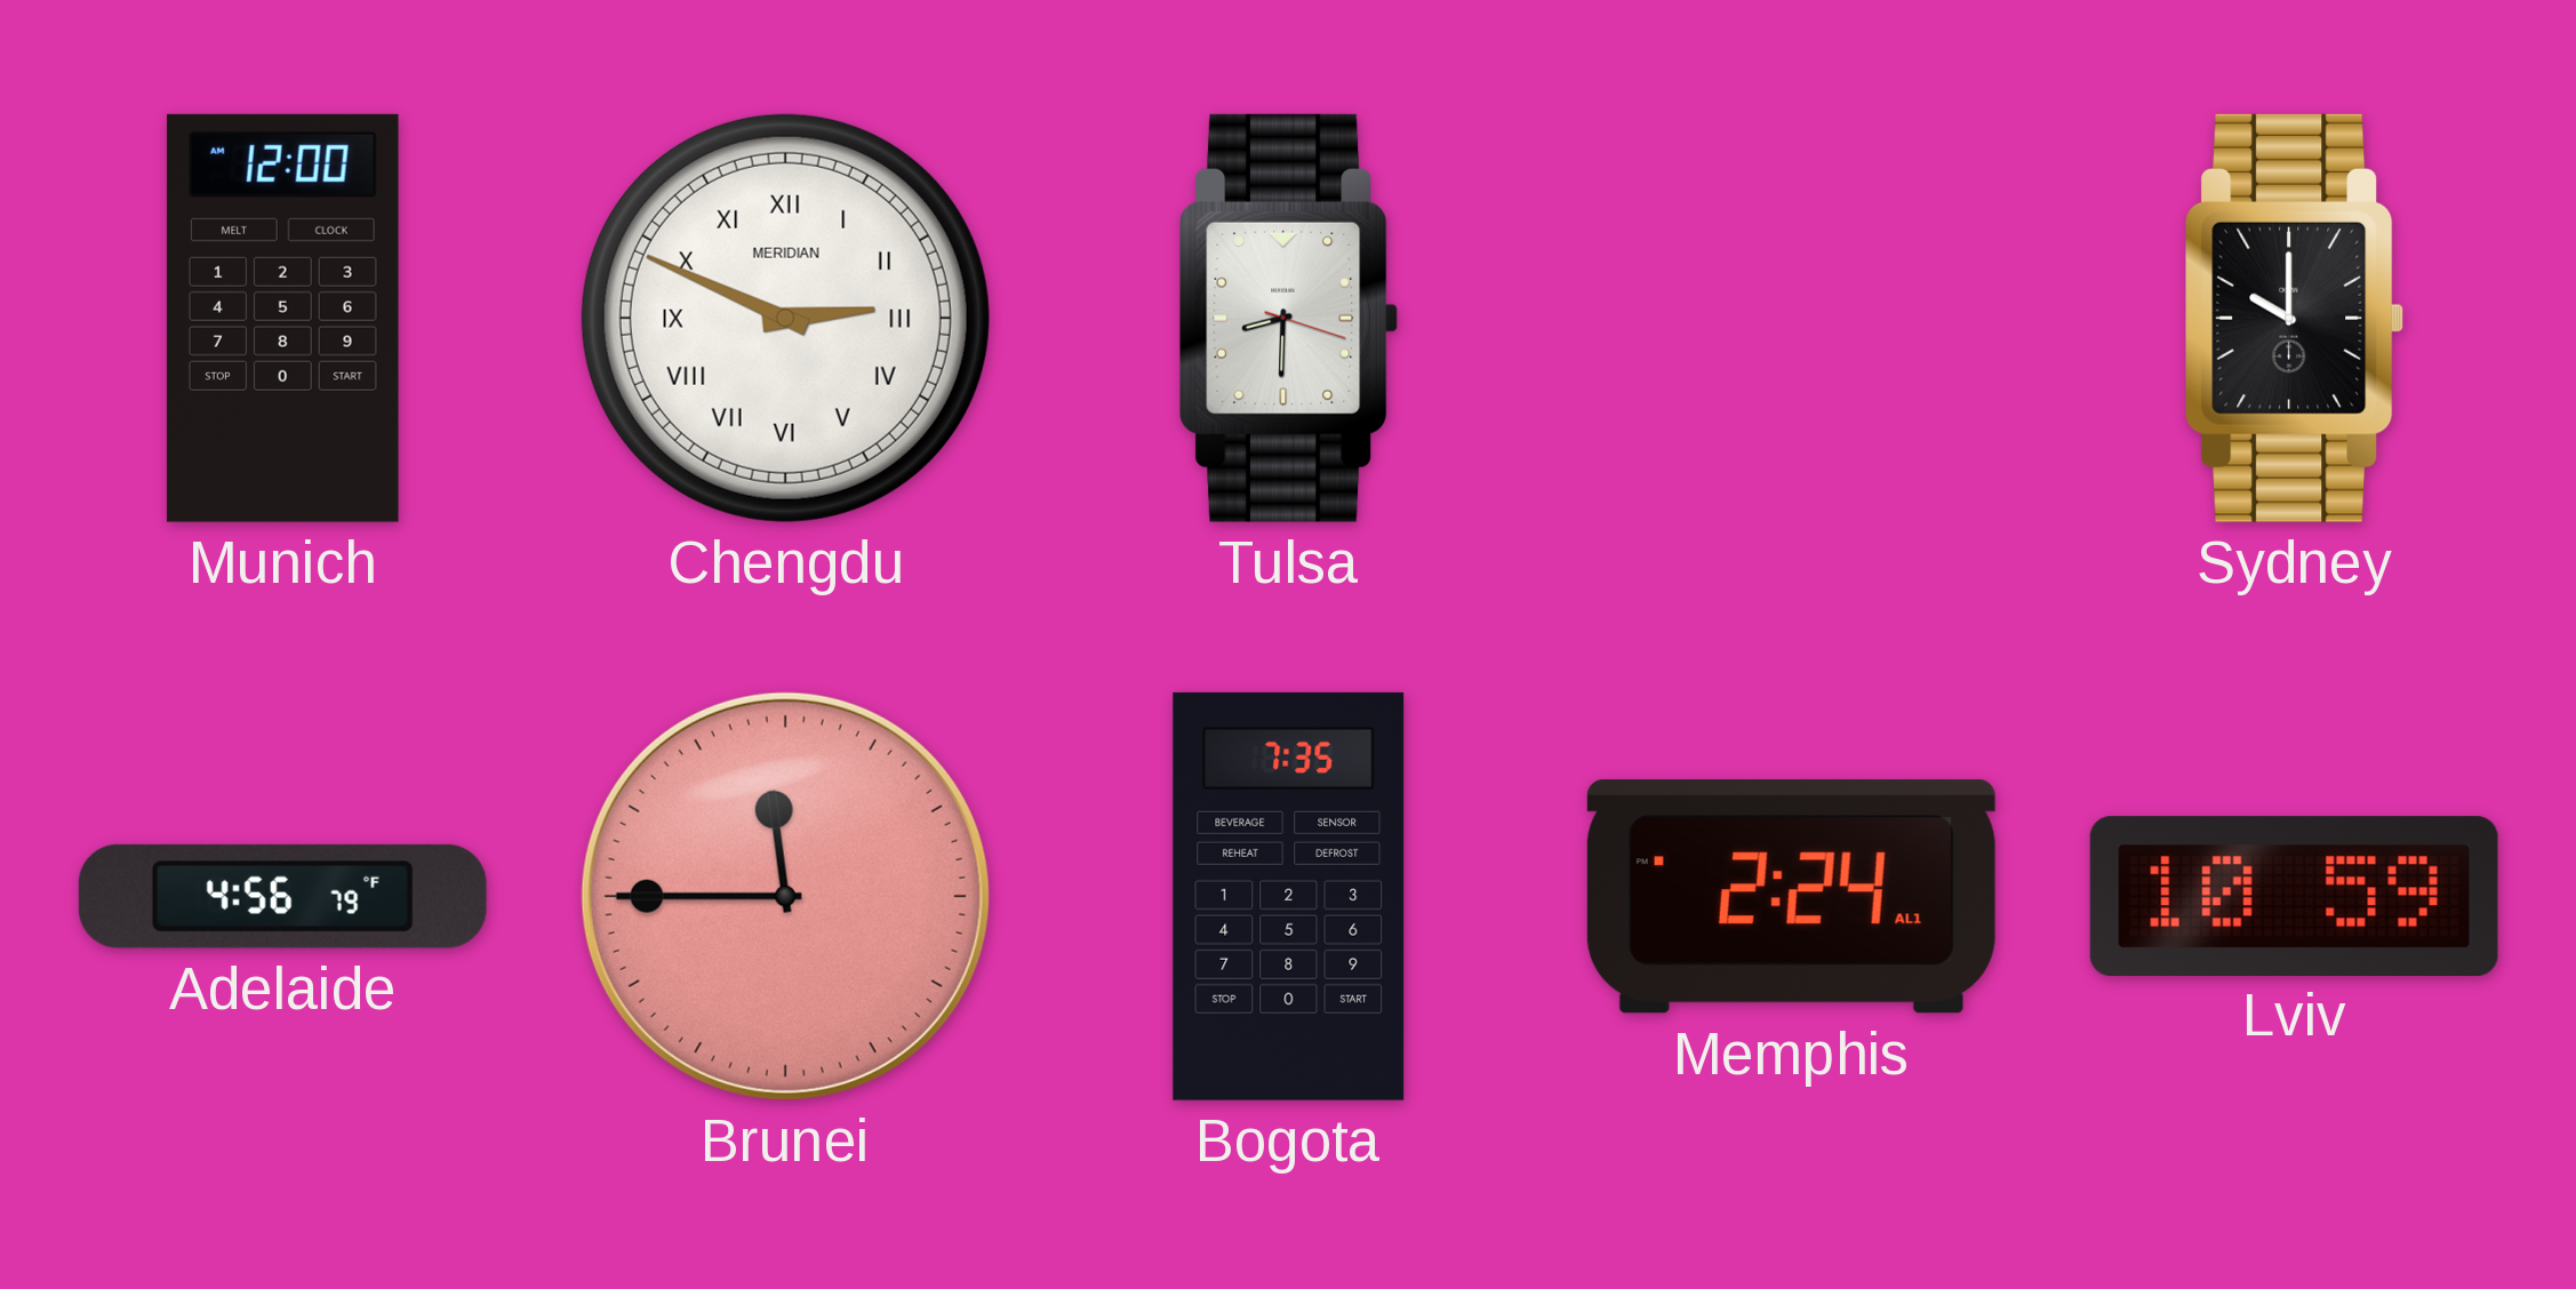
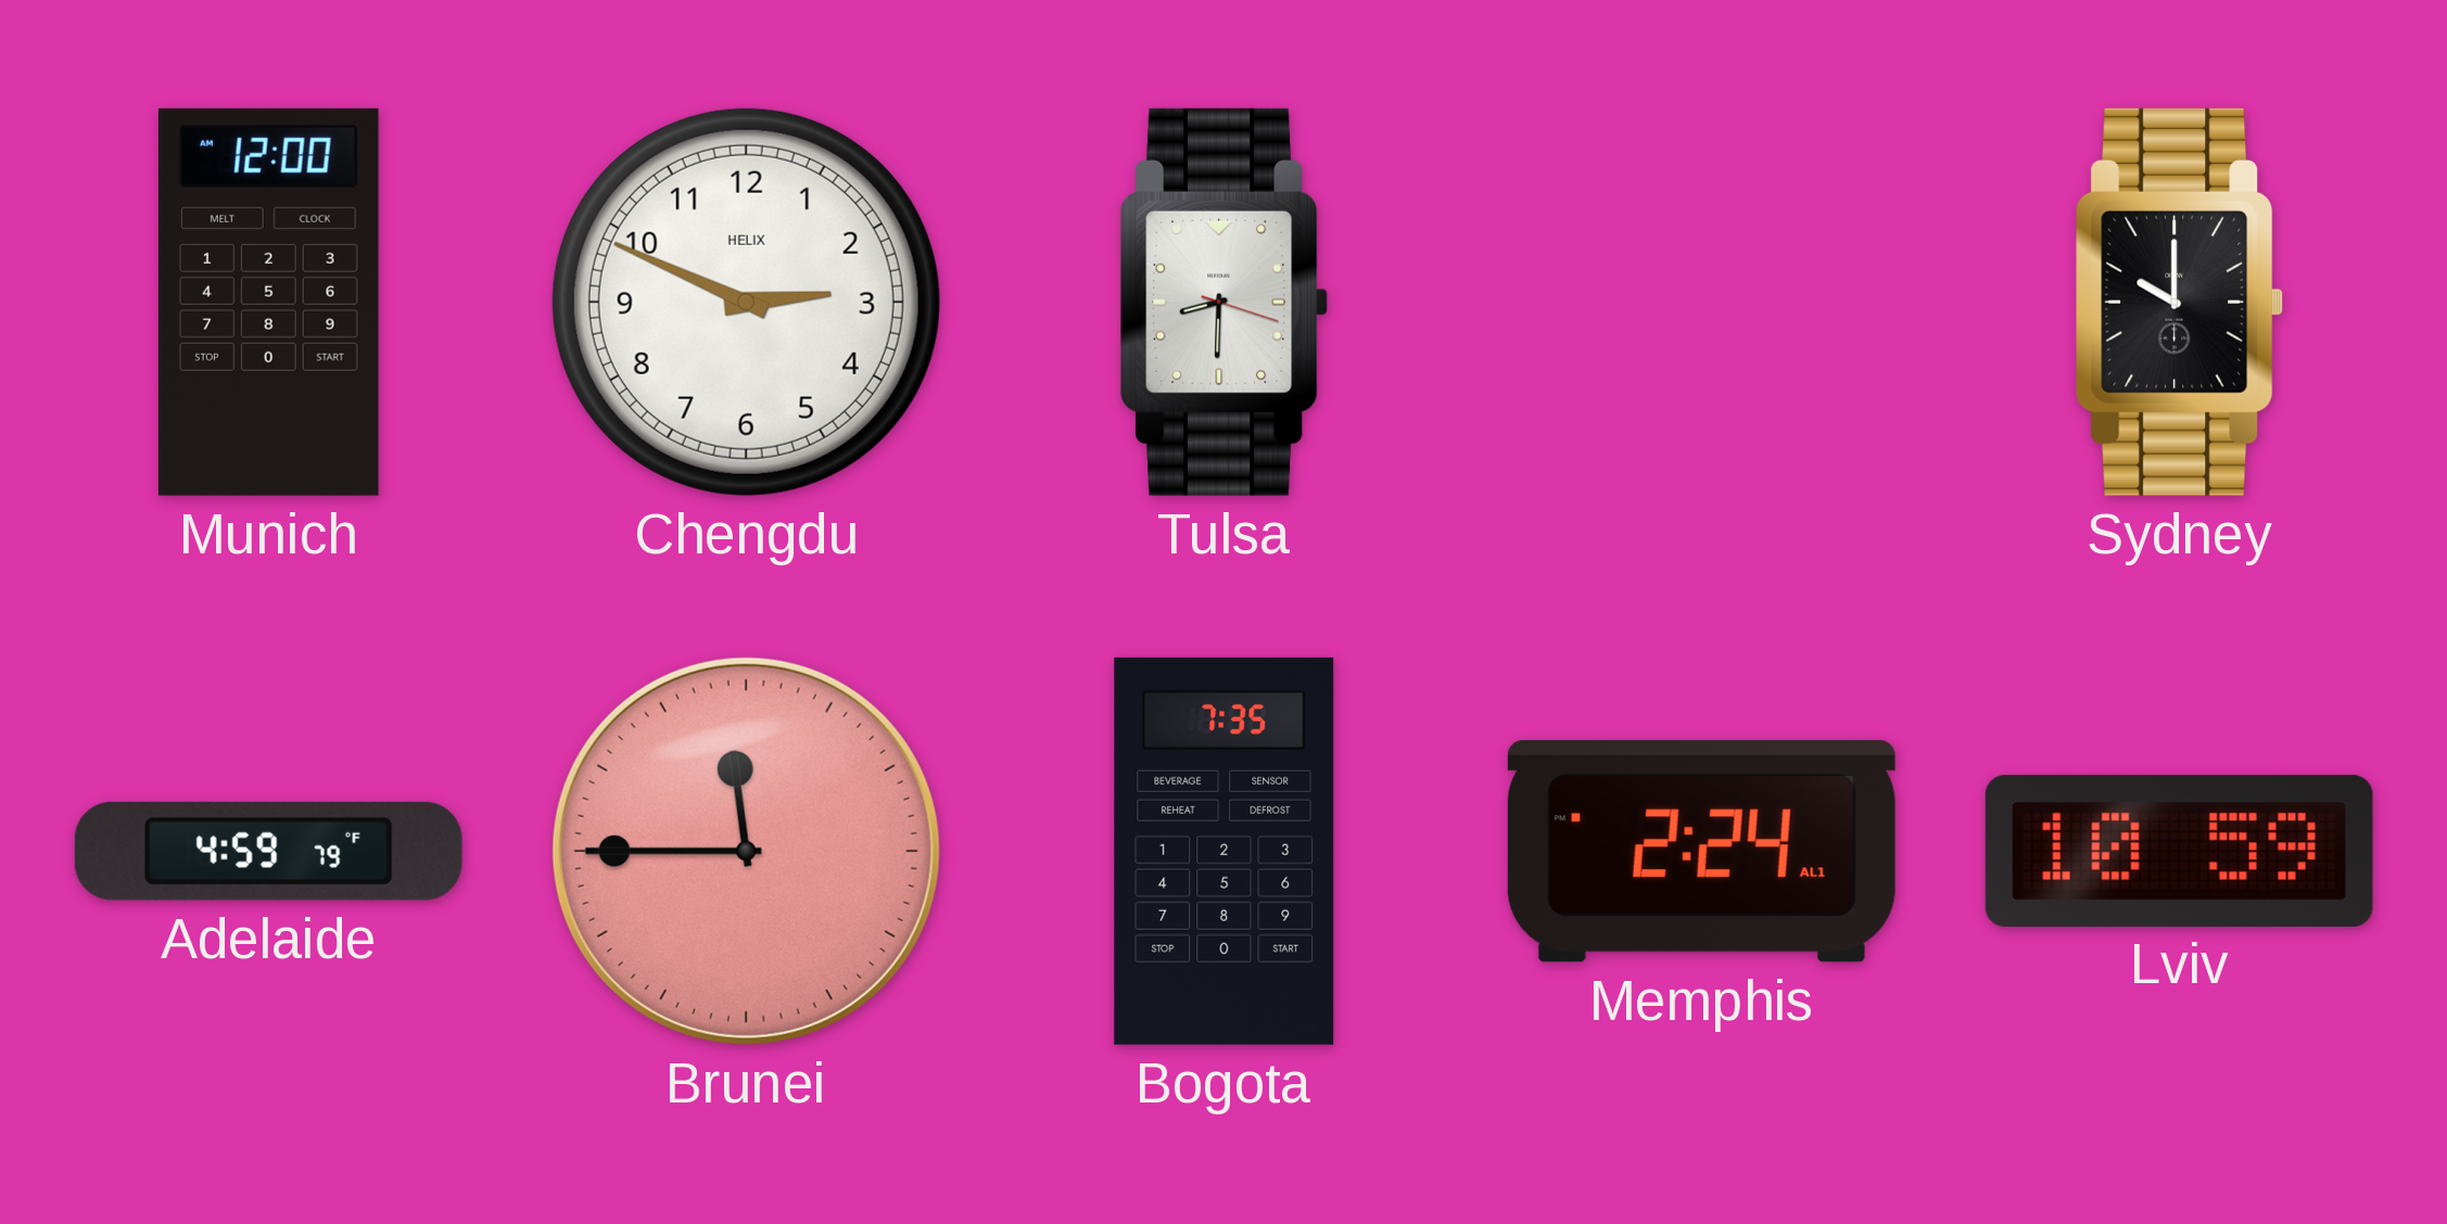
Chengdu numerals: Roman -> Arabic
Chengdu brand: MERIDIAN -> HELIX
Adelaide: 4:56 -> 4:59
